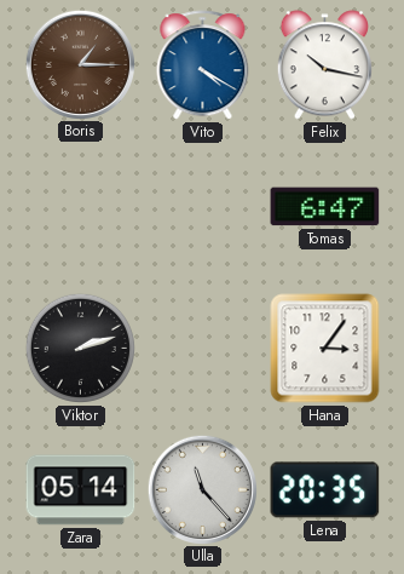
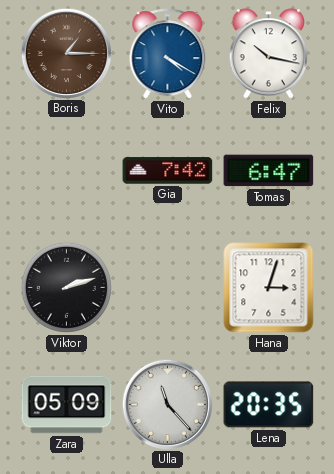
Gia: none -> 7:42
Hana: 3:06 -> 3:03
Zara: 05:14 -> 05:09
